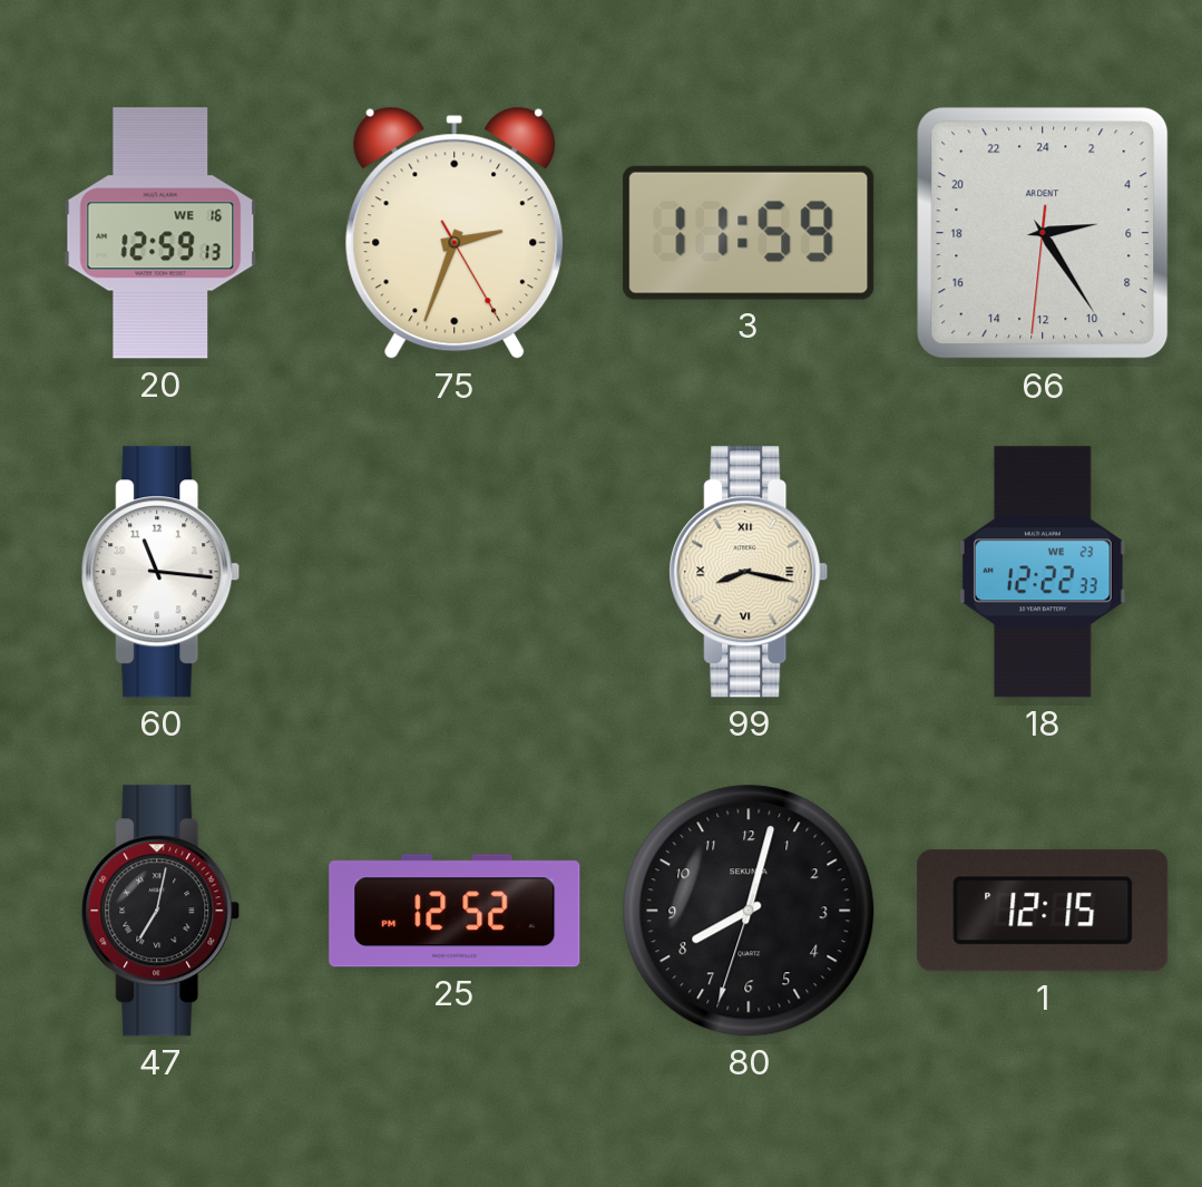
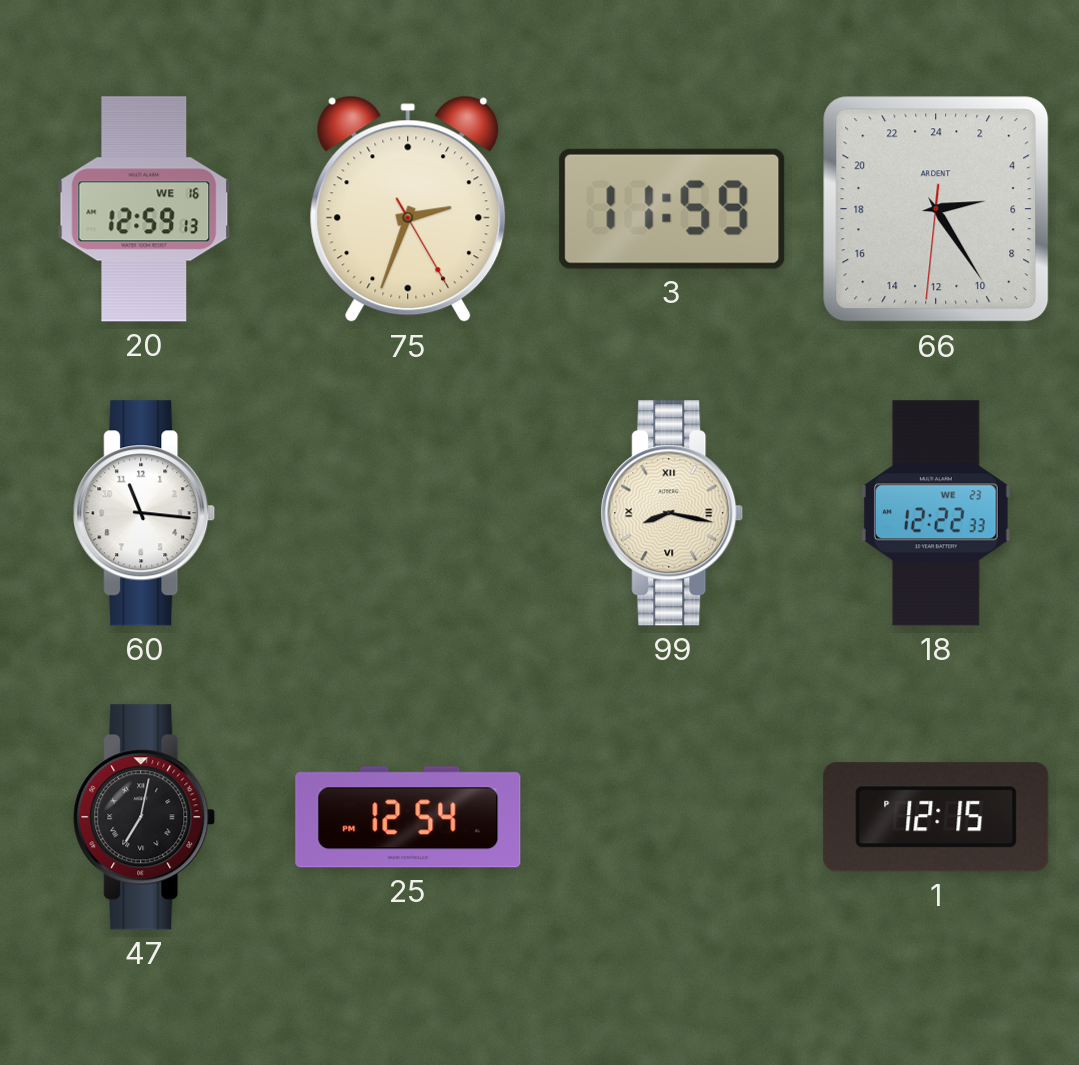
25: 12:52 -> 12:54
80: 8:02 -> none
